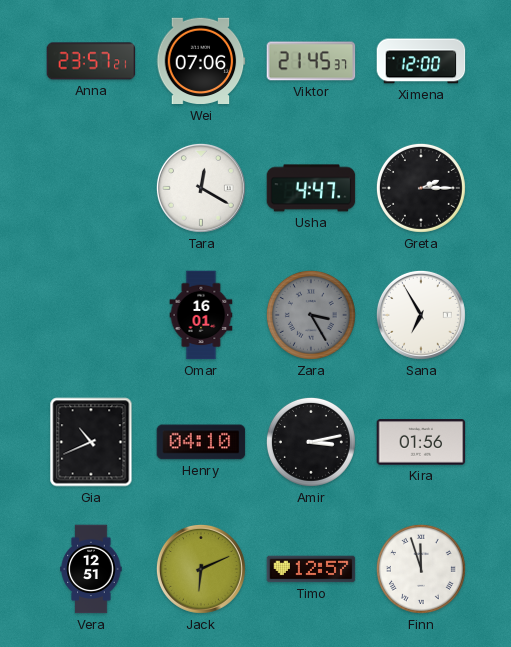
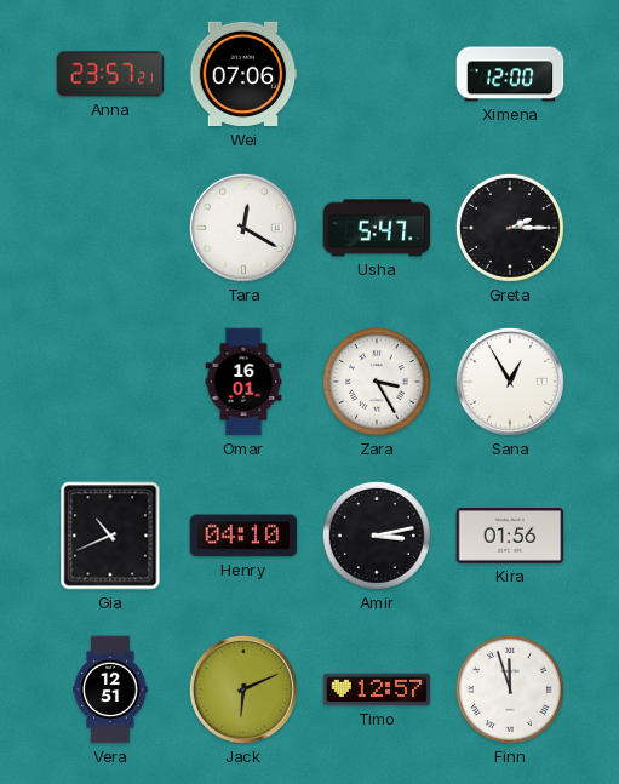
Viktor: 21:45 -> none
Usha: 4:47 -> 5:47
Zara dial: grey -> white
Sana: 6:55 -> 12:55
